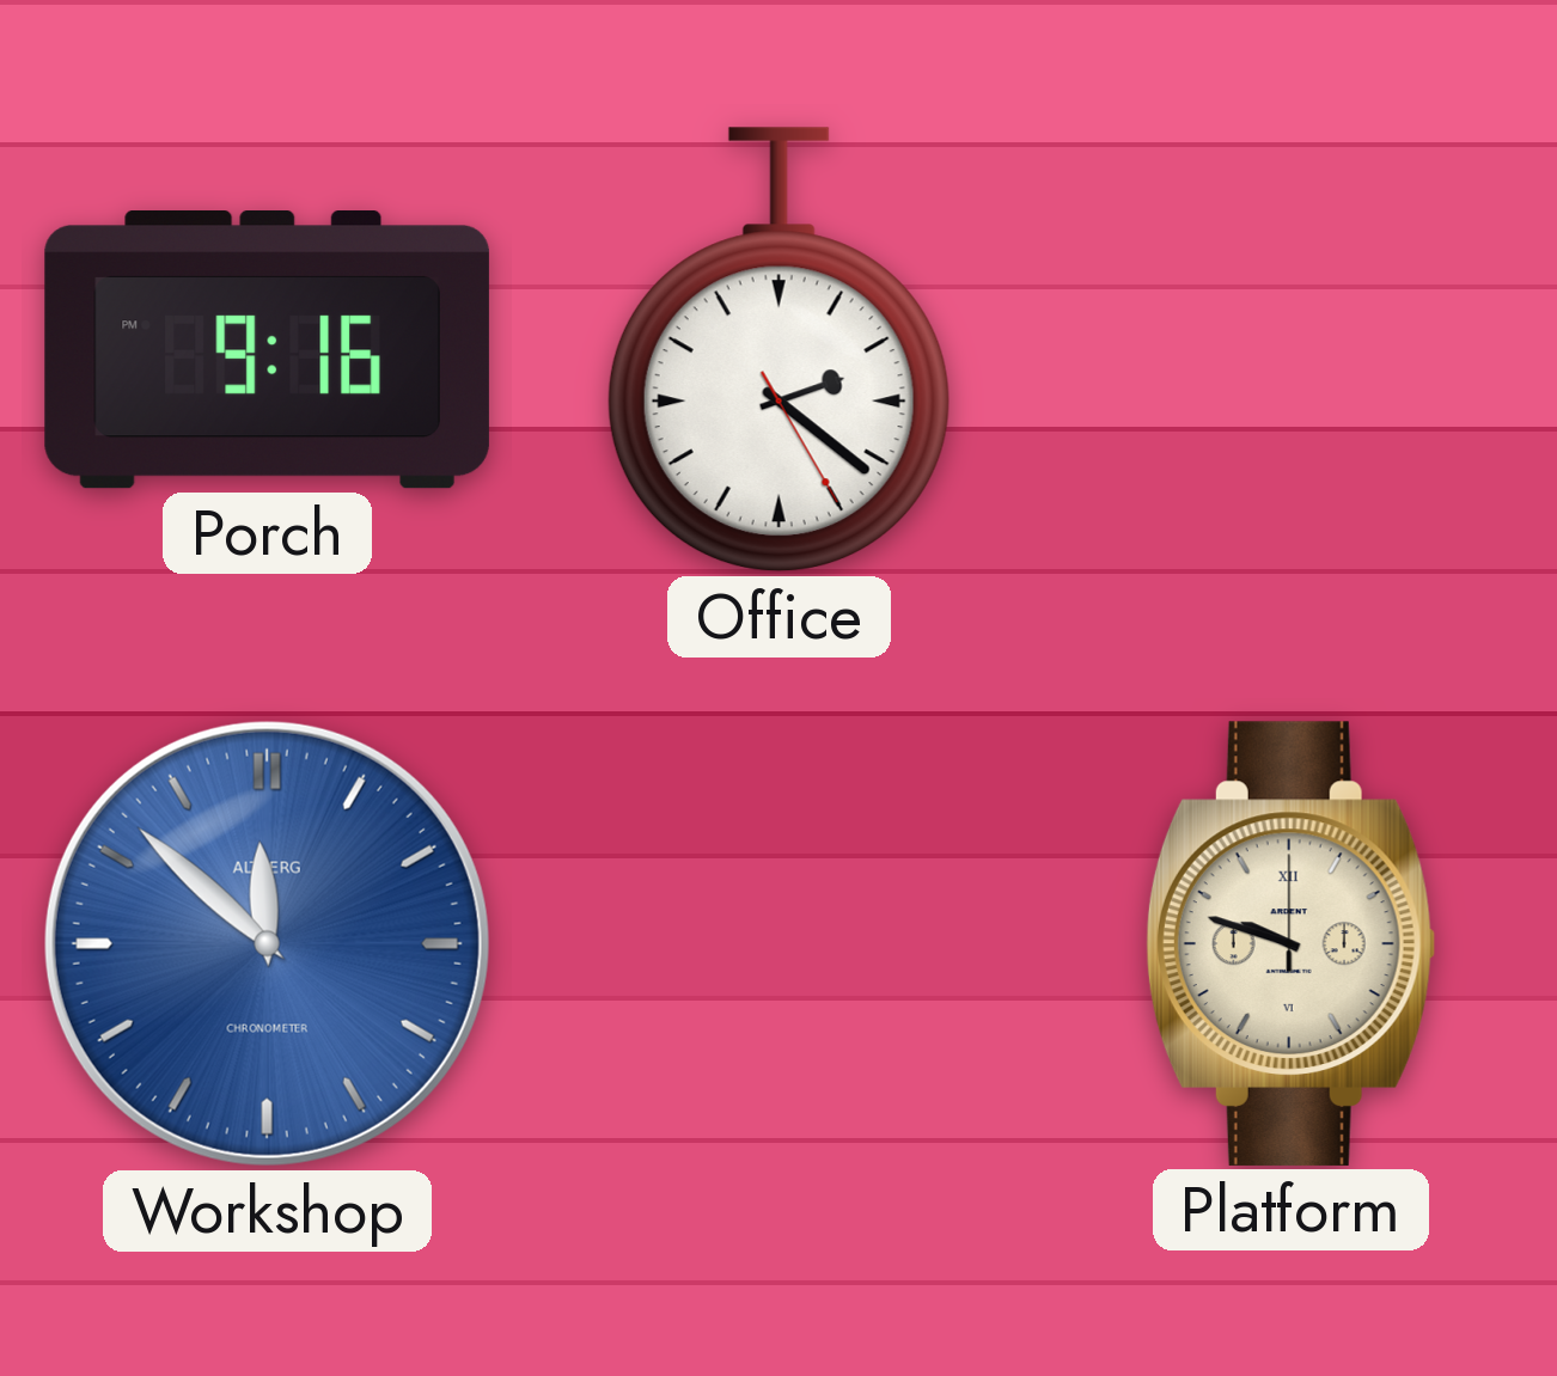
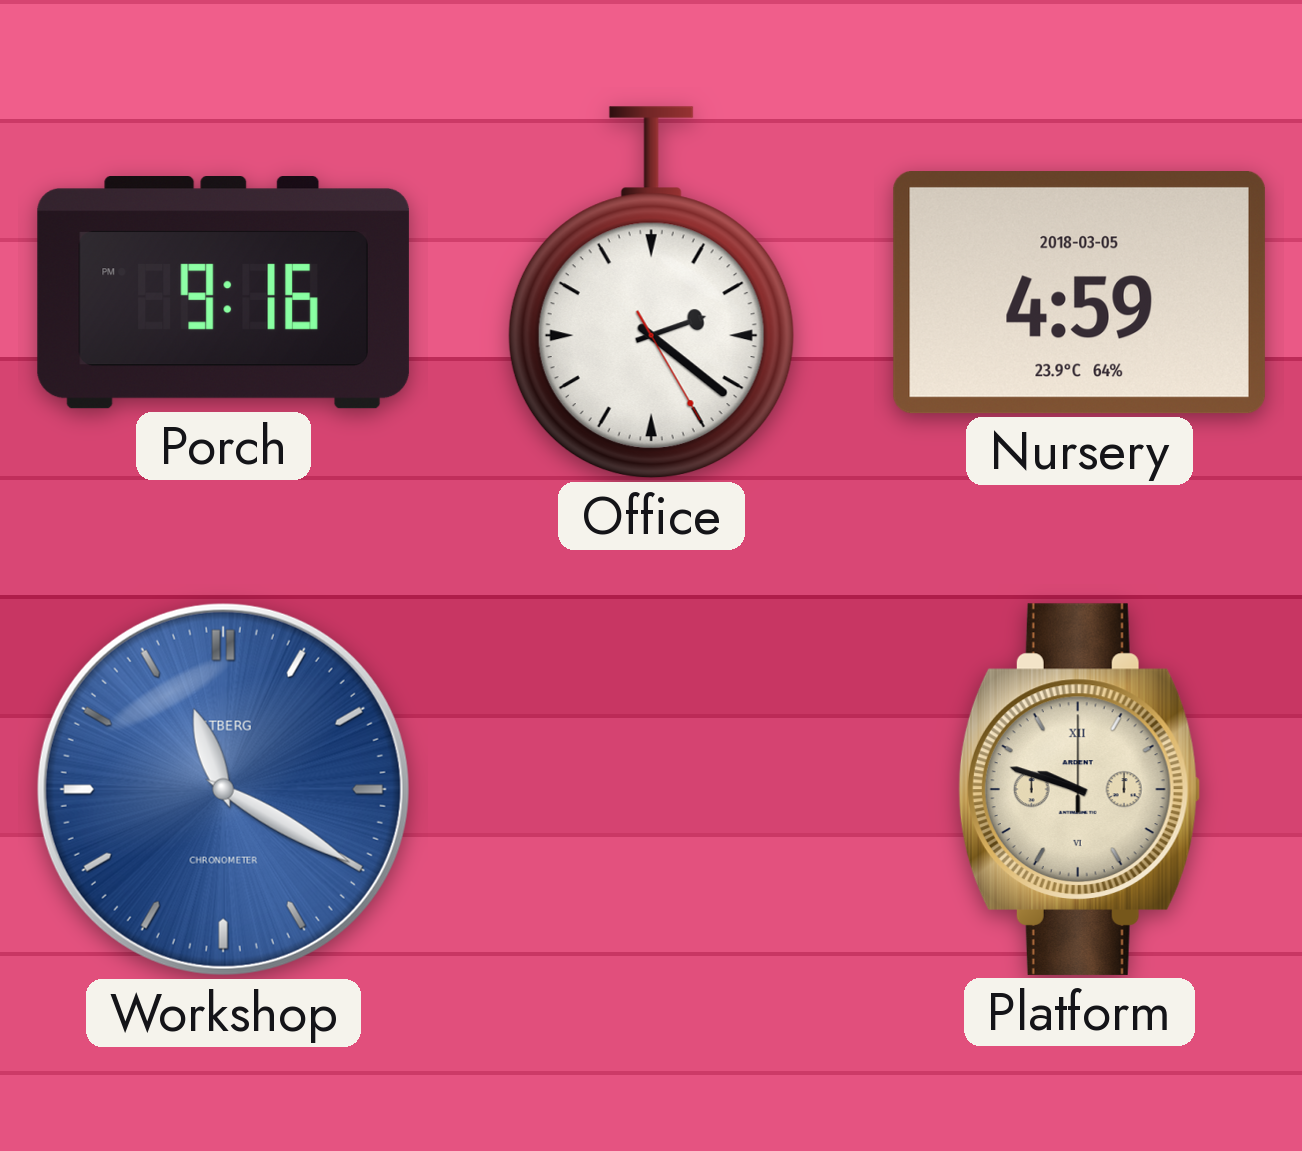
Nursery: none -> 4:59
Workshop: 11:52 -> 11:20
